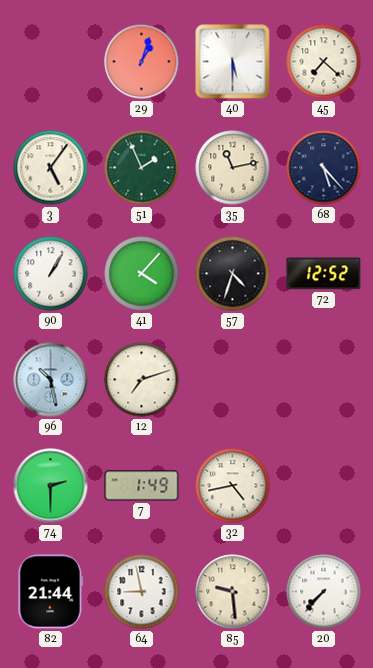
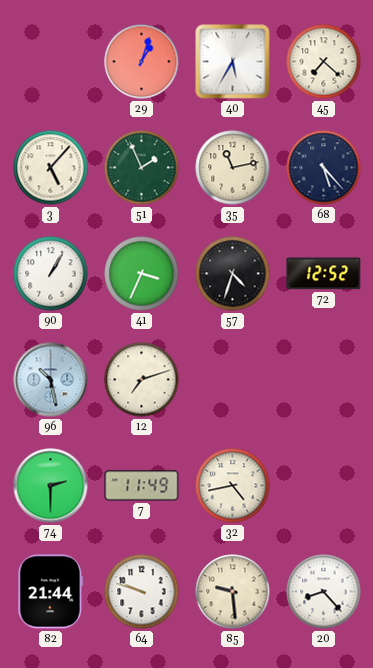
40: 5:30 -> 5:35
3: 5:06 -> 5:07
41: 4:07 -> 3:34
7: 1:49 -> 11:49
64: 8:58 -> 9:48
20: 7:37 -> 8:23
